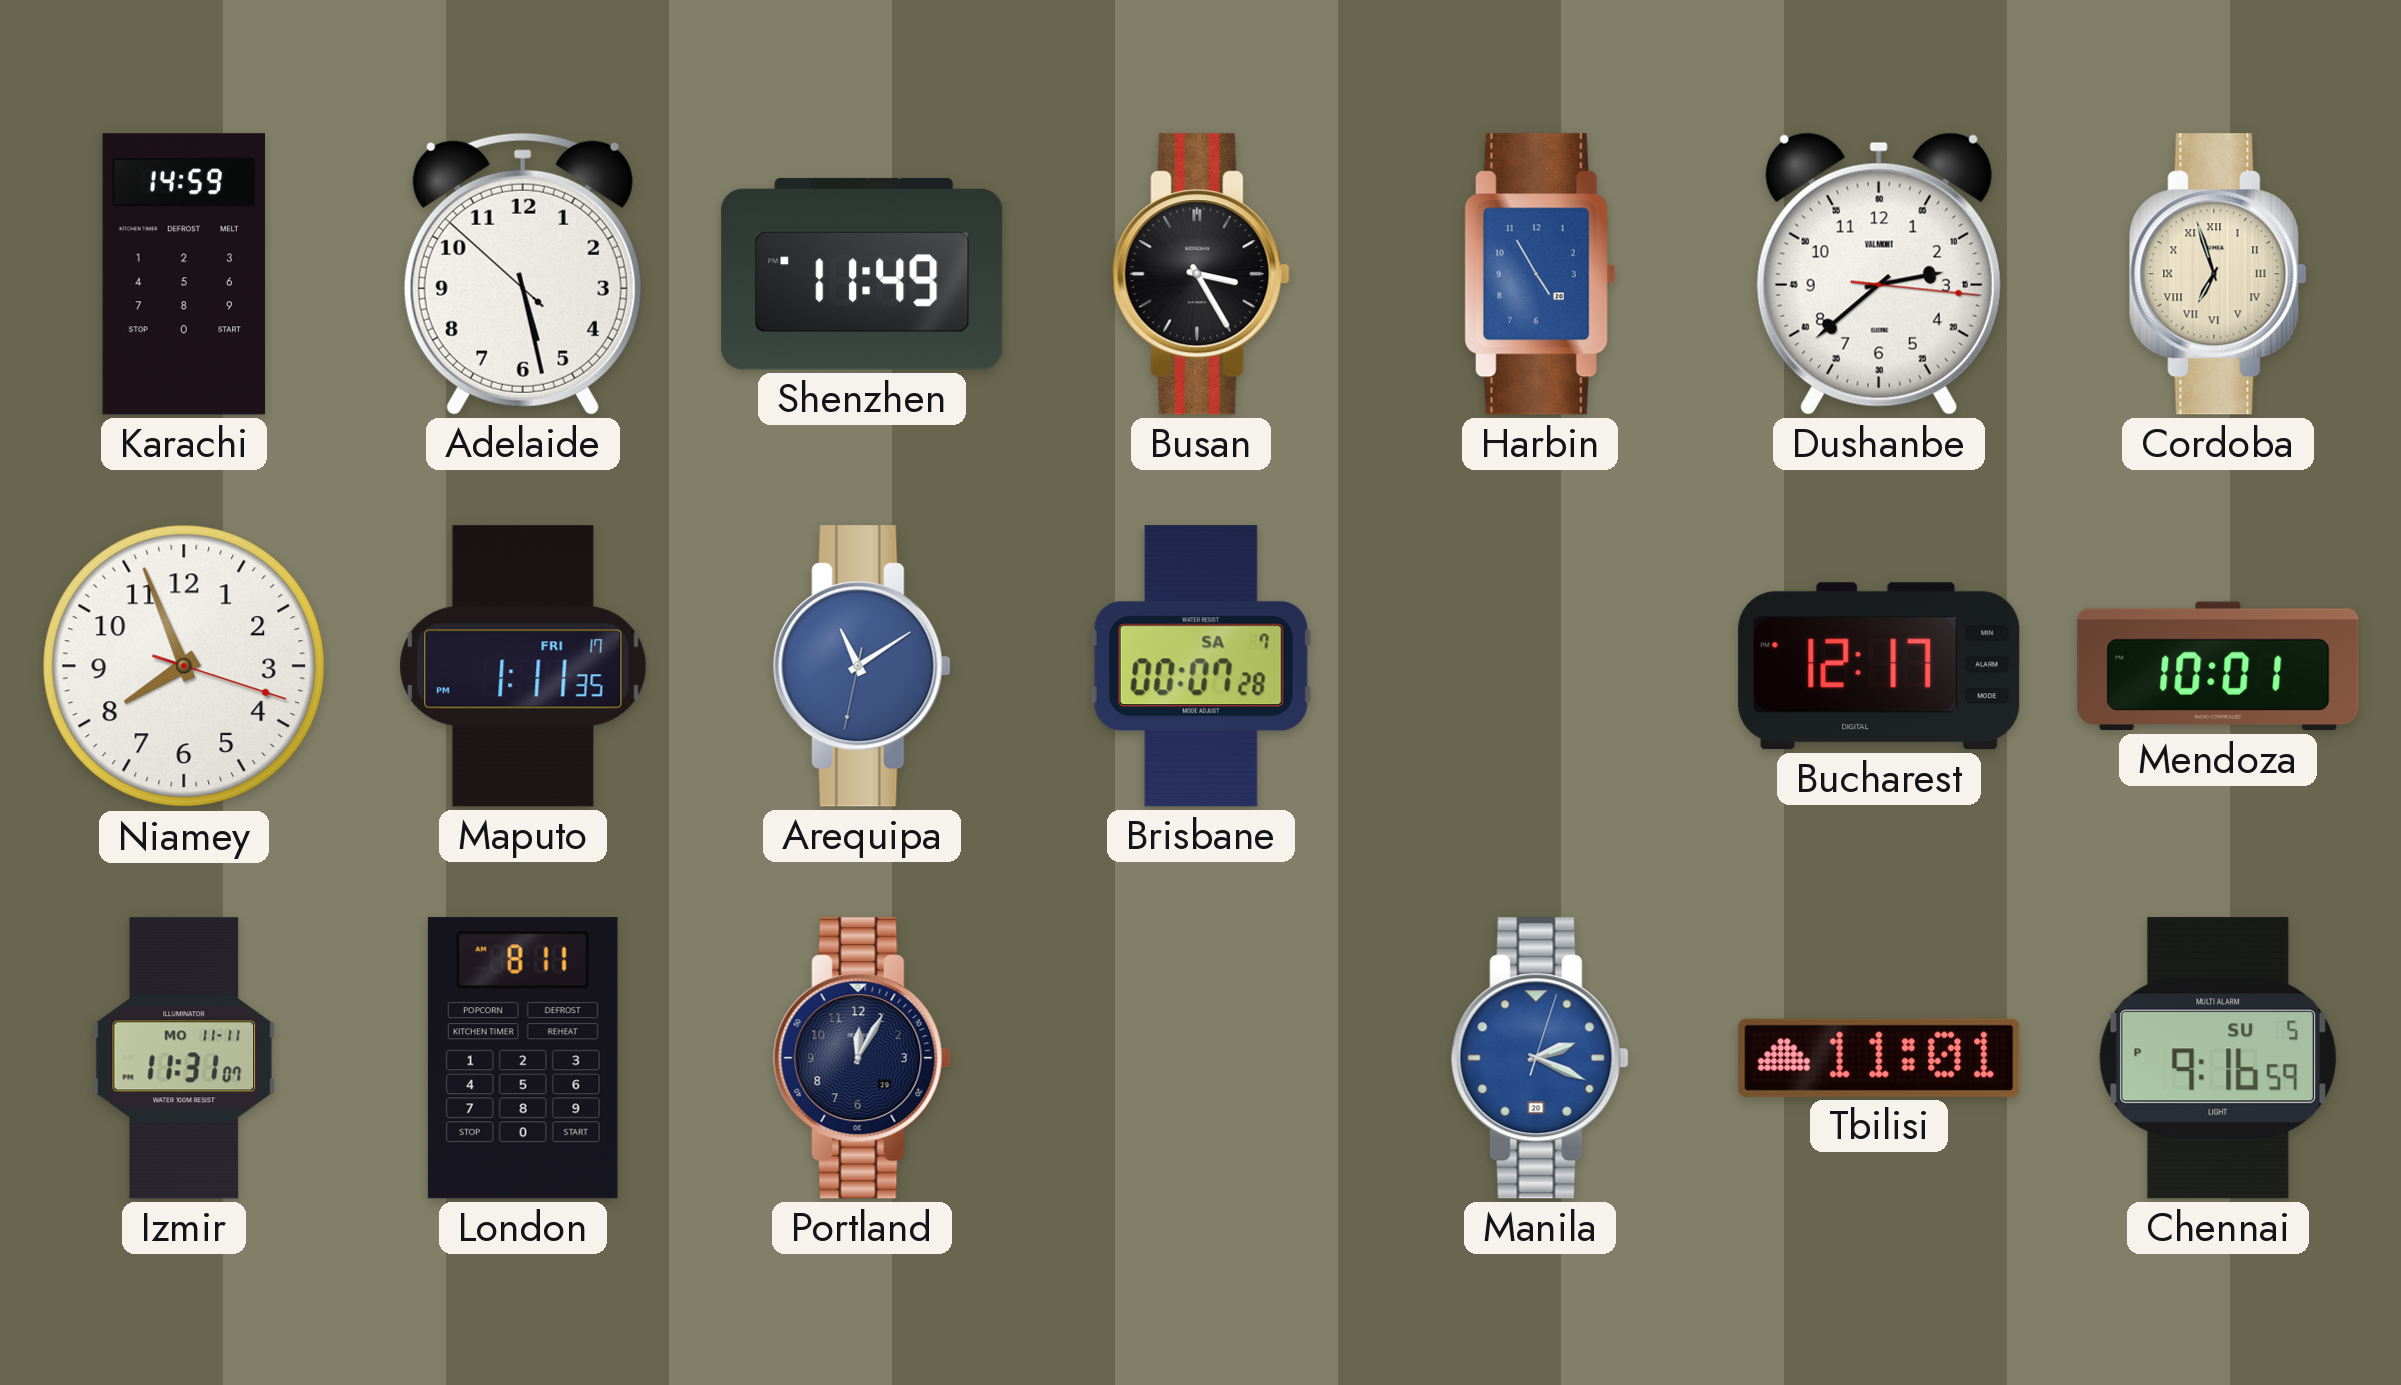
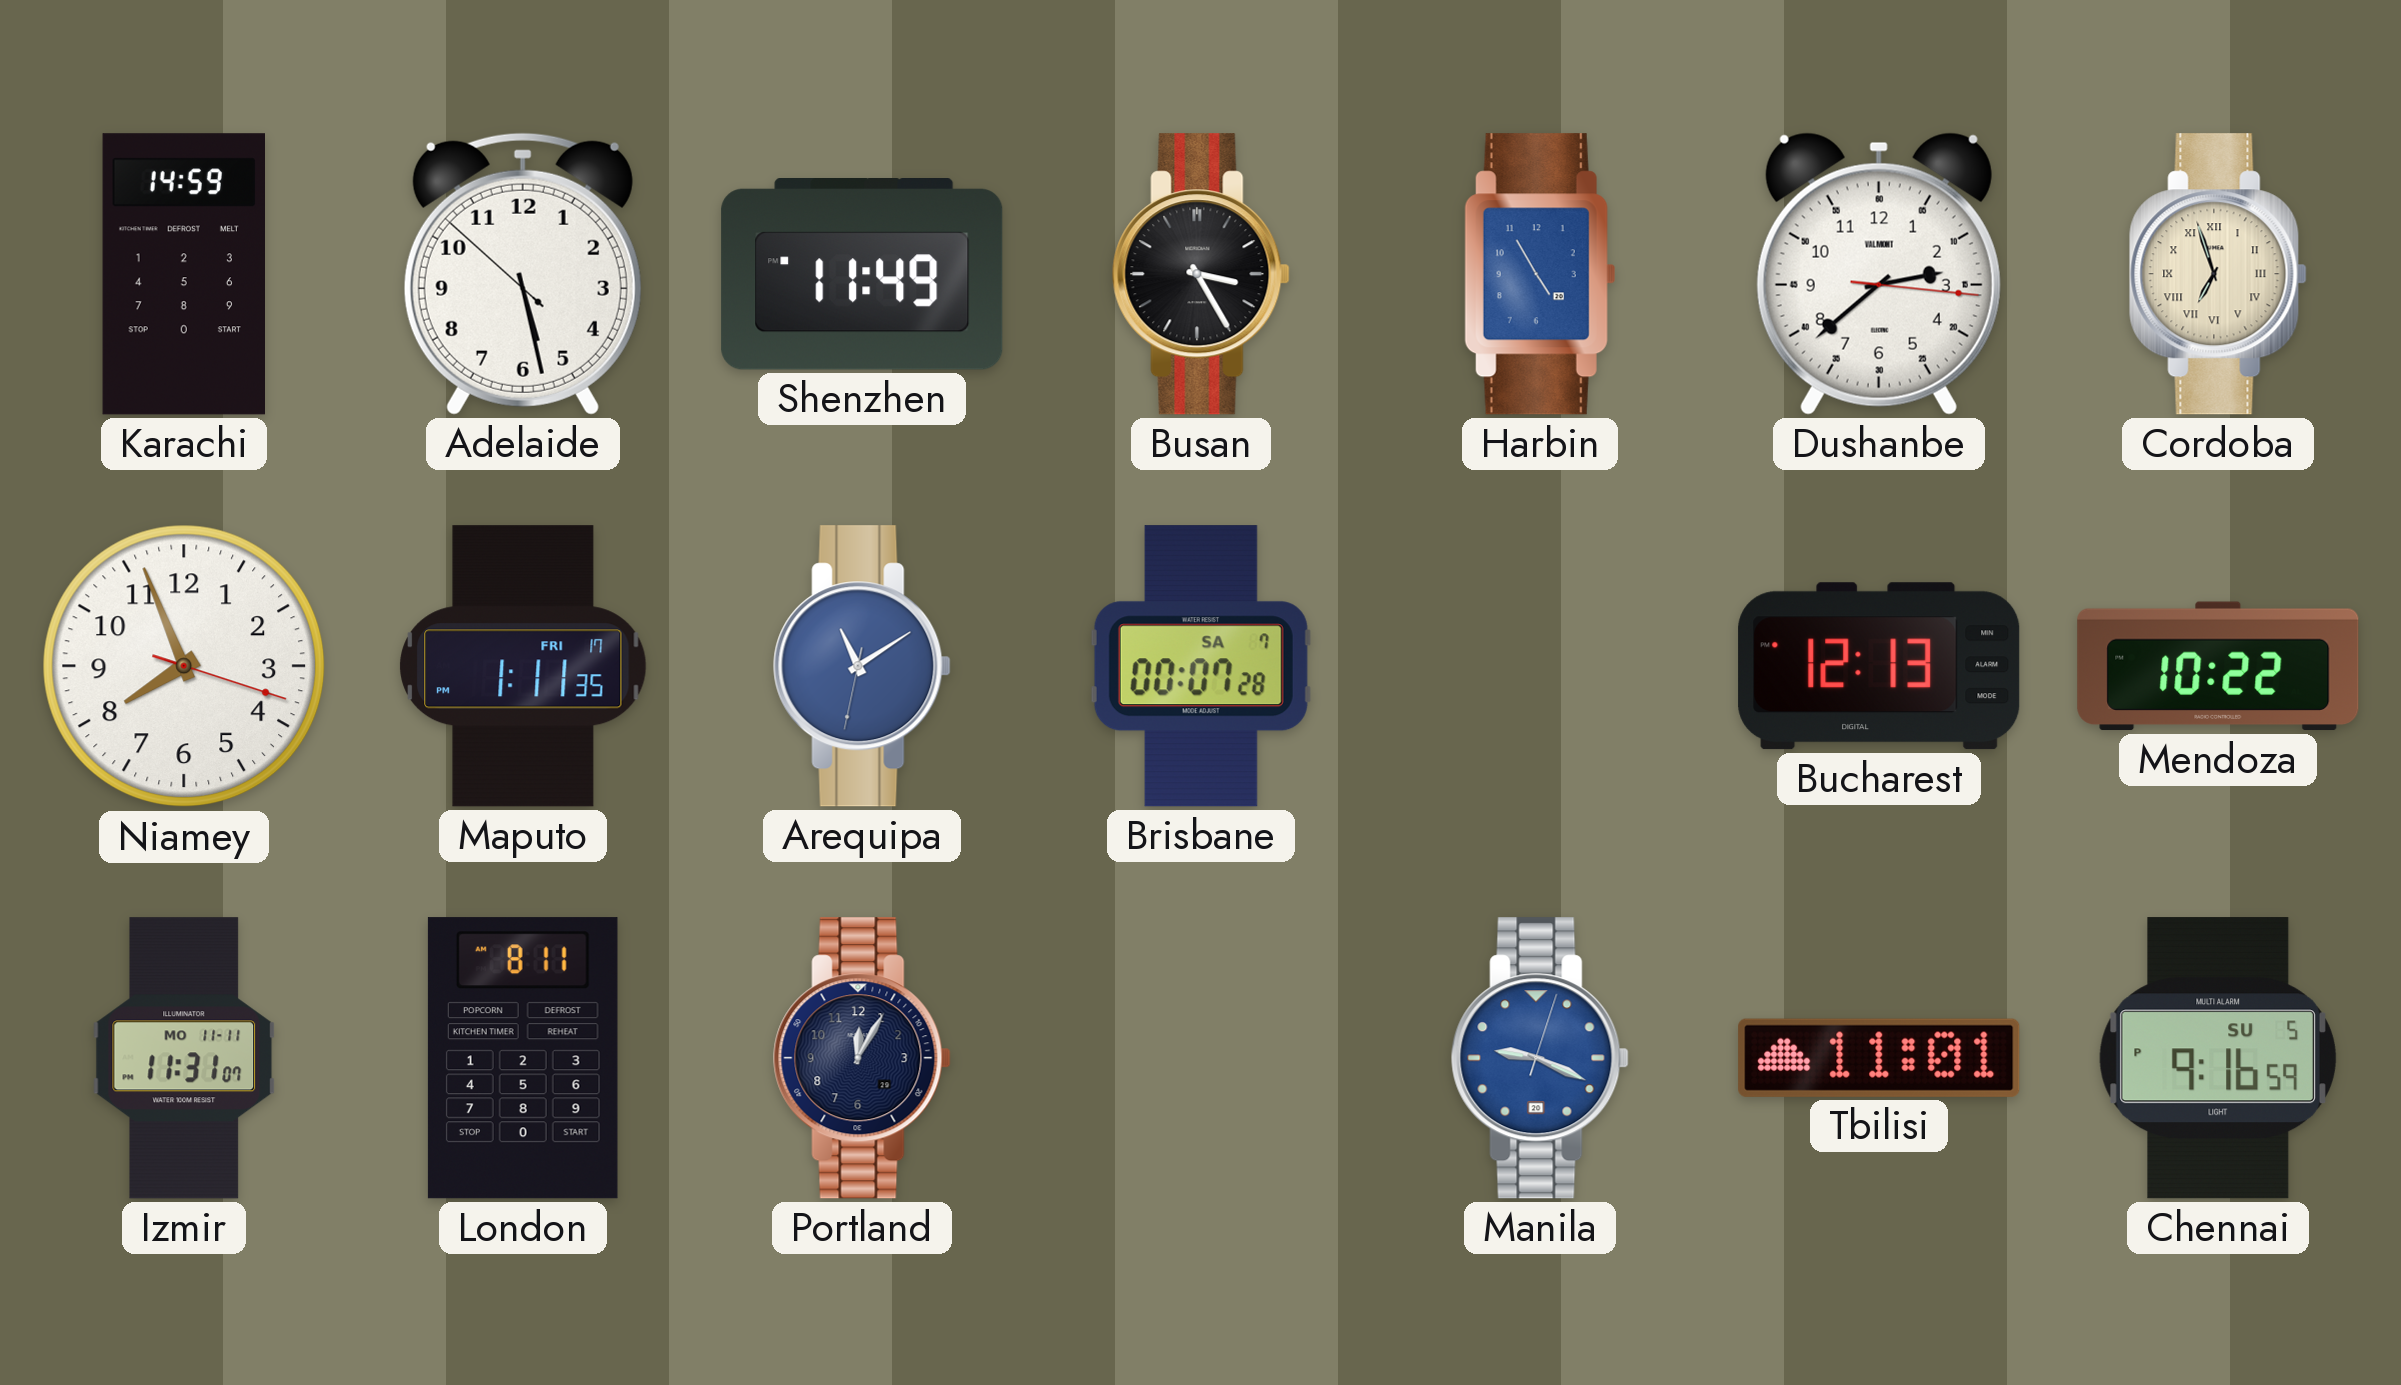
Bucharest: 12:17 -> 12:13
Mendoza: 10:01 -> 10:22
Manila: 2:19 -> 9:19
